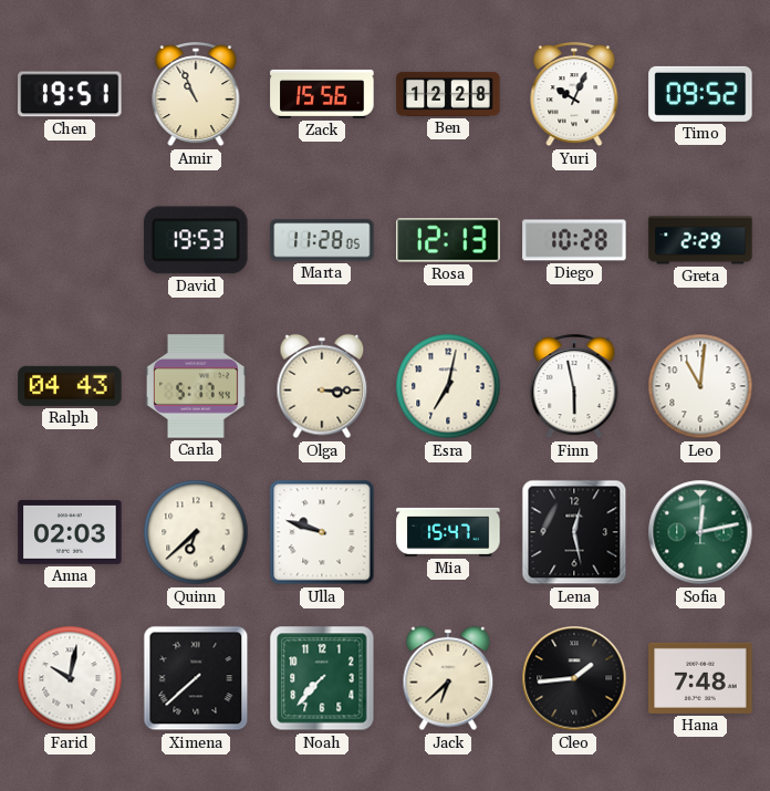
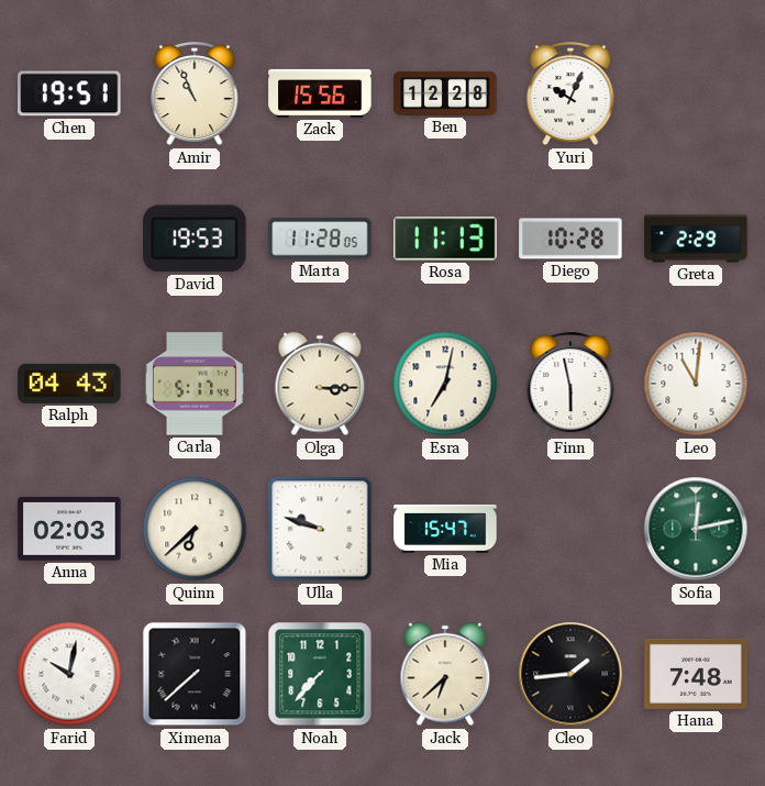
Timo: 09:52 -> none
Rosa: 12:13 -> 11:13
Lena: 12:28 -> none
